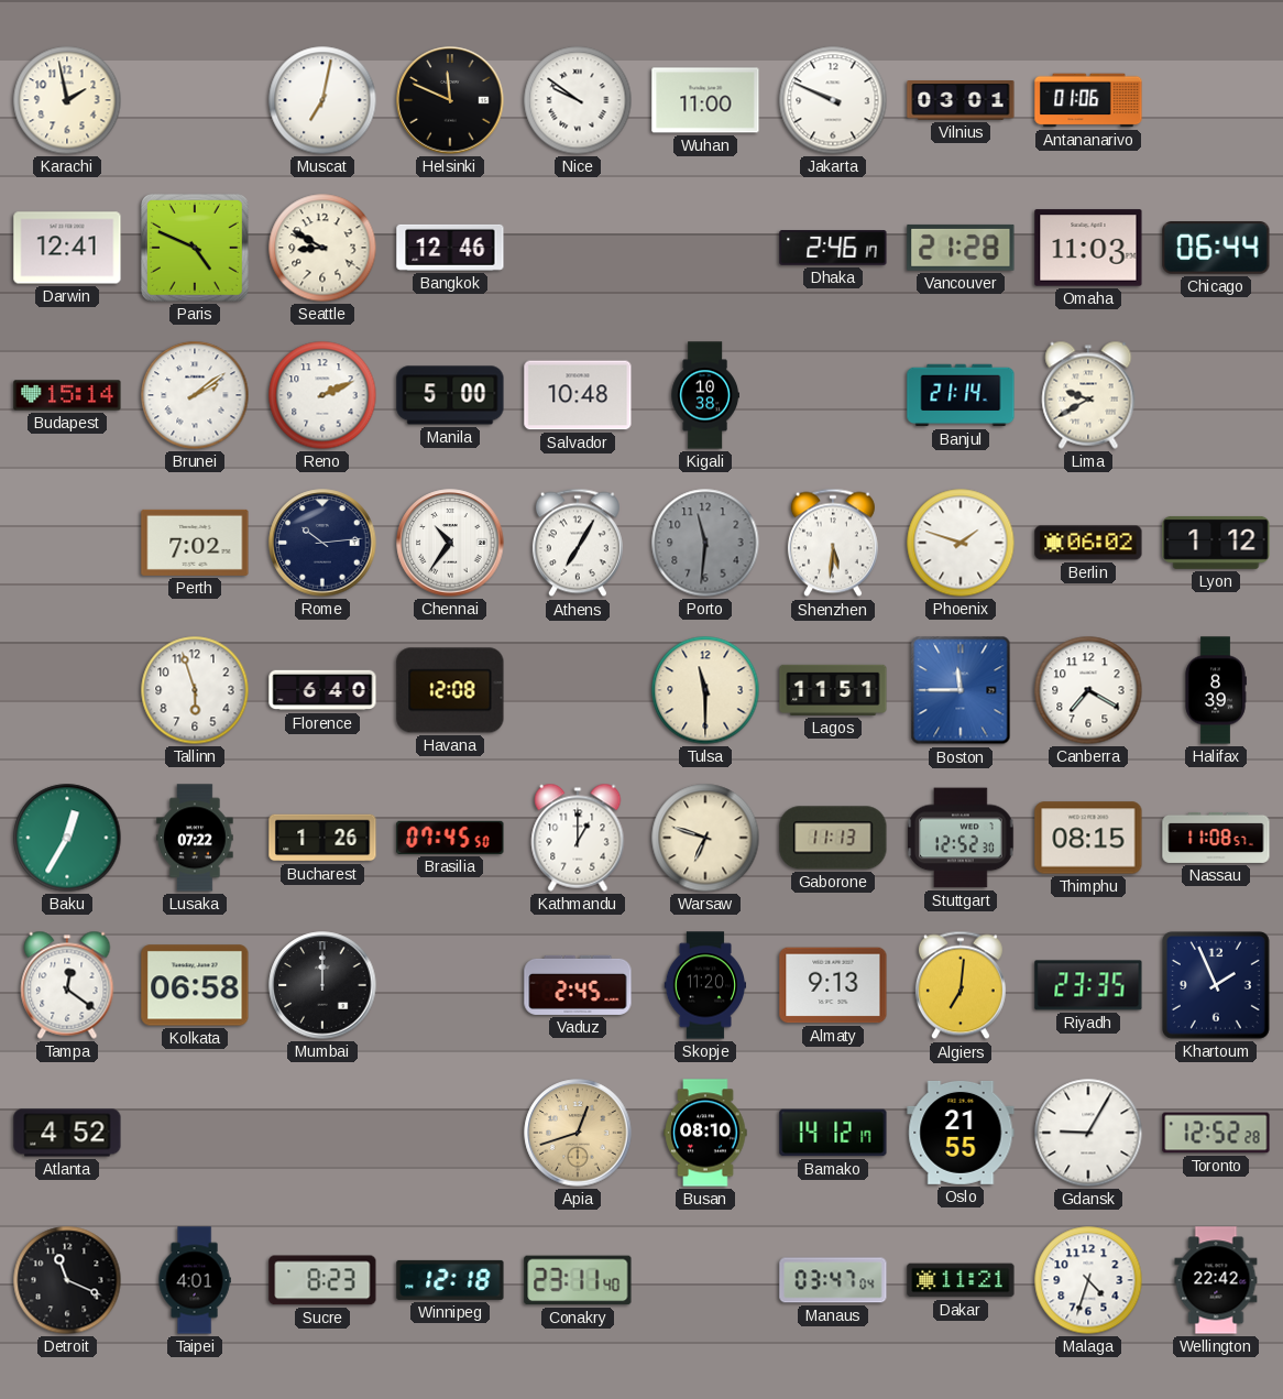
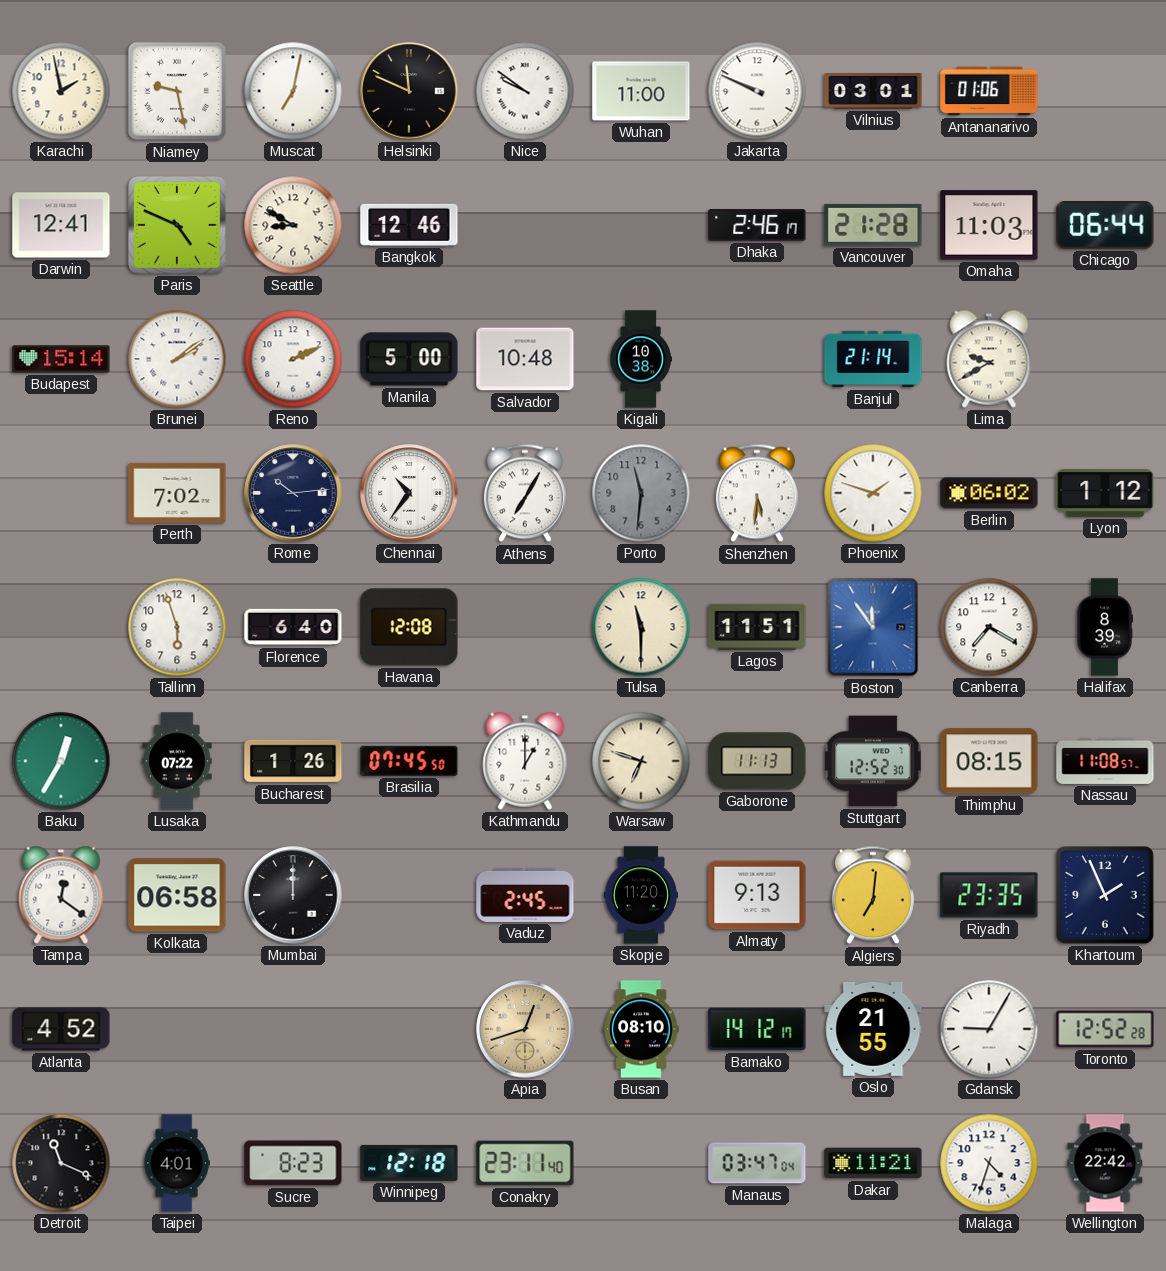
Niamey: none -> 9:28
Boston: 11:45 -> 11:54
